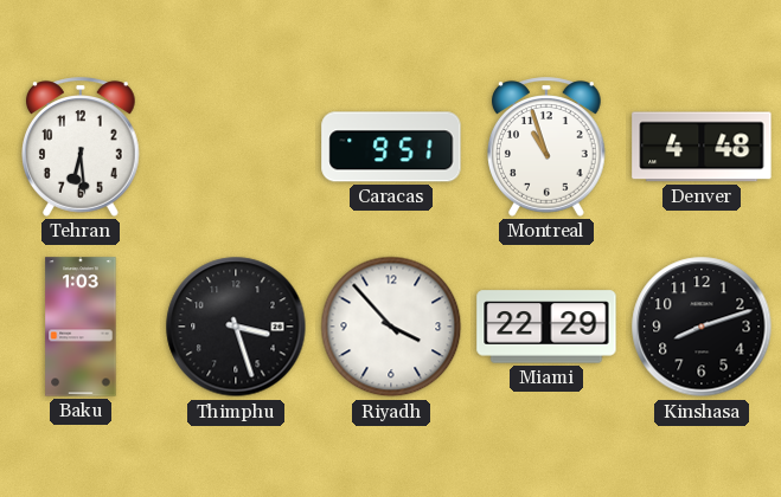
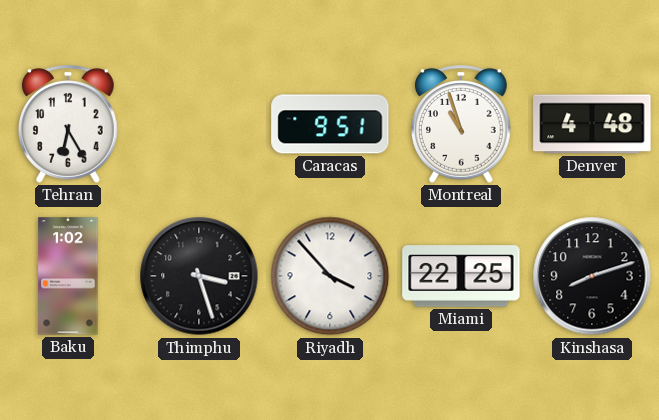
Tehran: 6:29 -> 6:25
Baku: 1:03 -> 1:02
Miami: 22:29 -> 22:25
